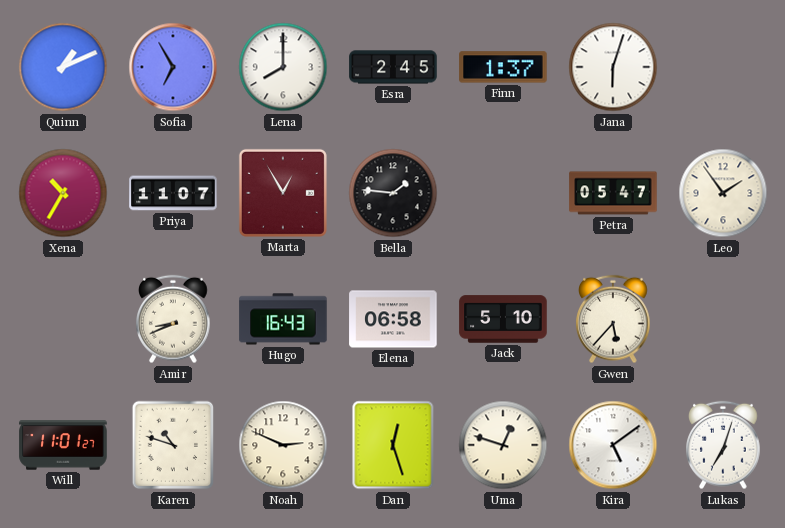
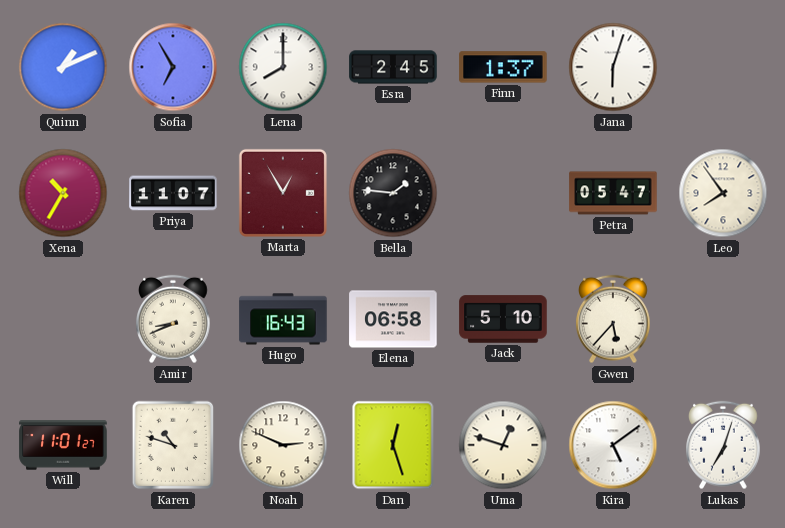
Leo: 1:54 -> 7:54
